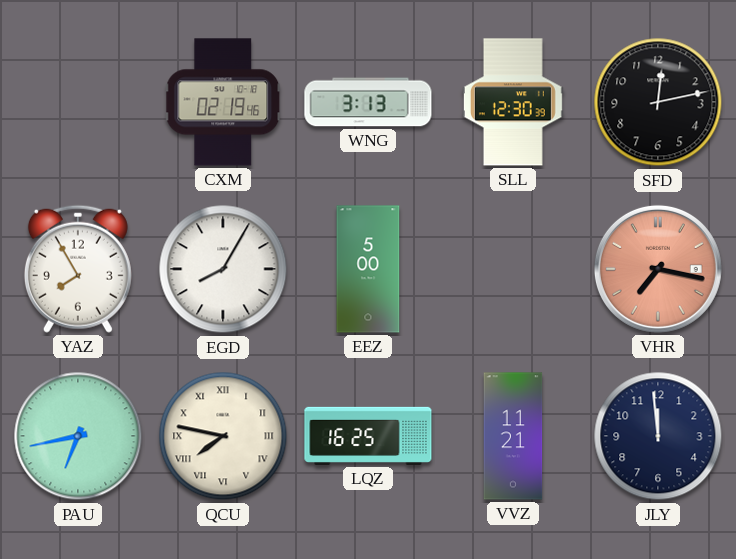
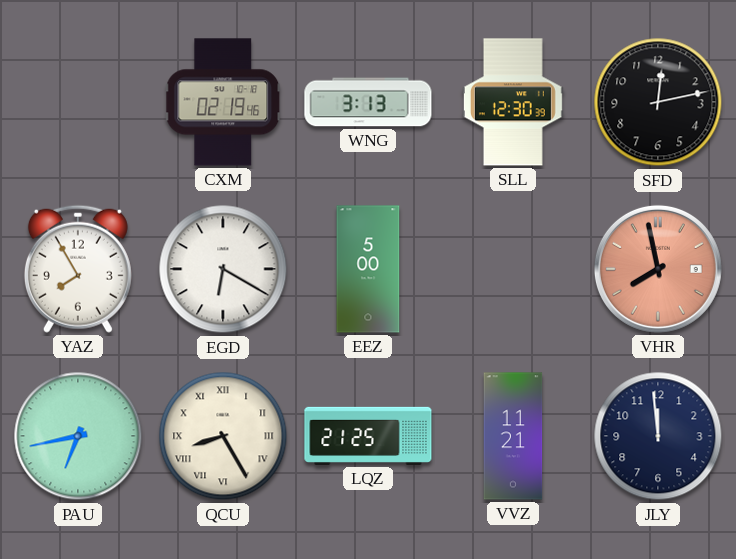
EGD: 8:05 -> 6:20
VHR: 7:17 -> 7:58
QCU: 7:47 -> 8:25
LQZ: 16:25 -> 21:25
